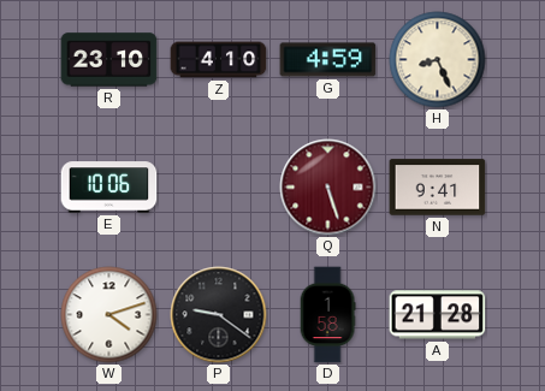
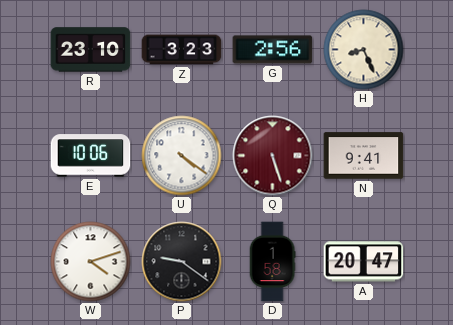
Z: 4:10 -> 3:23
G: 4:59 -> 2:56
U: none -> 4:21
A: 21:28 -> 20:47
